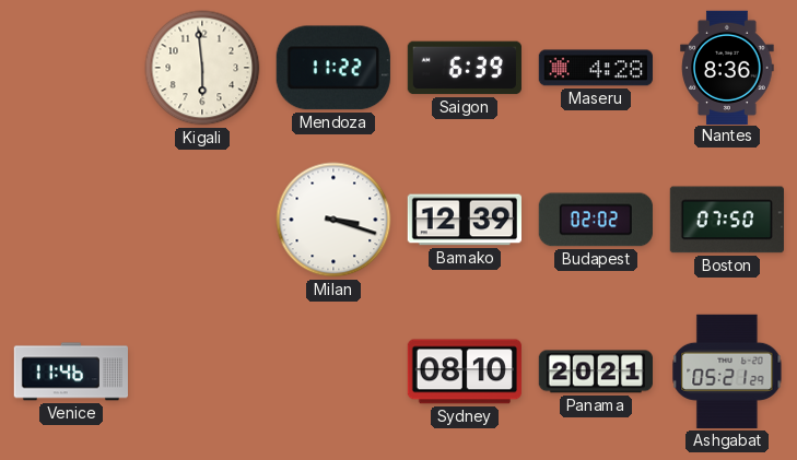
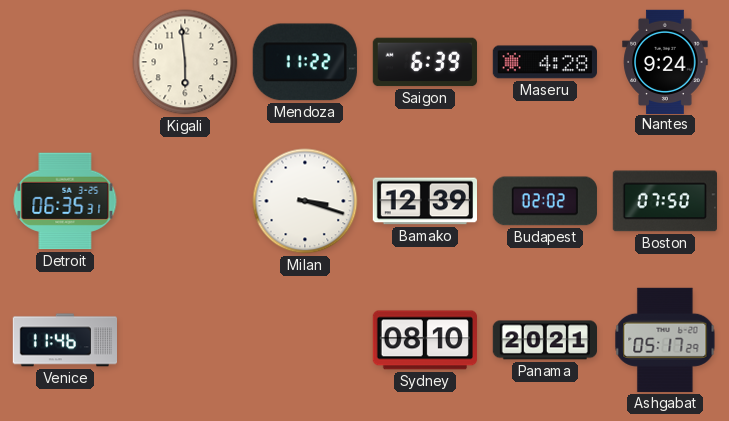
Nantes: 8:36 -> 9:24
Detroit: none -> 06:35
Ashgabat: 05:21 -> 05:17
